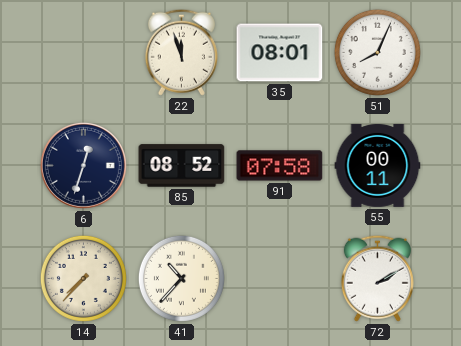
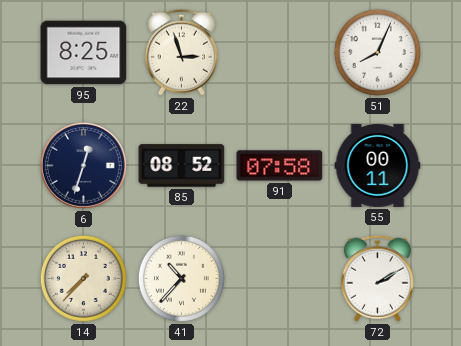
95: none -> 8:25
22: 11:57 -> 2:57
35: 08:01 -> none
